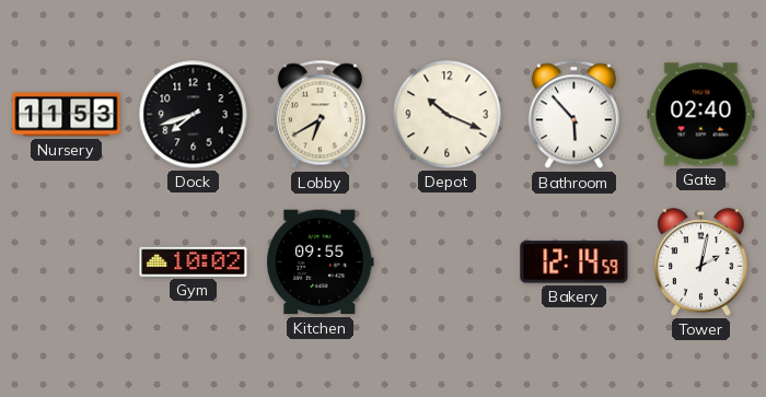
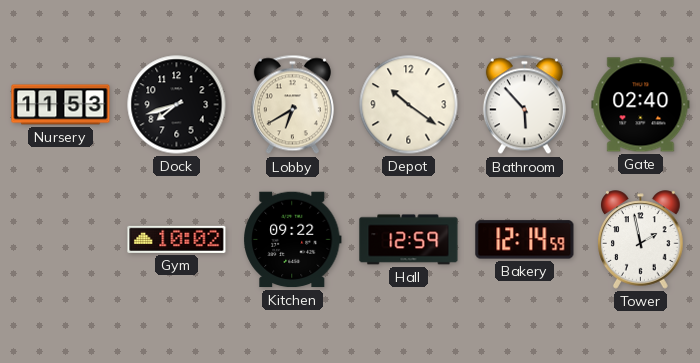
Depot: 10:19 -> 10:21
Kitchen: 09:55 -> 09:22
Hall: none -> 12:59
Tower: 2:02 -> 1:58
